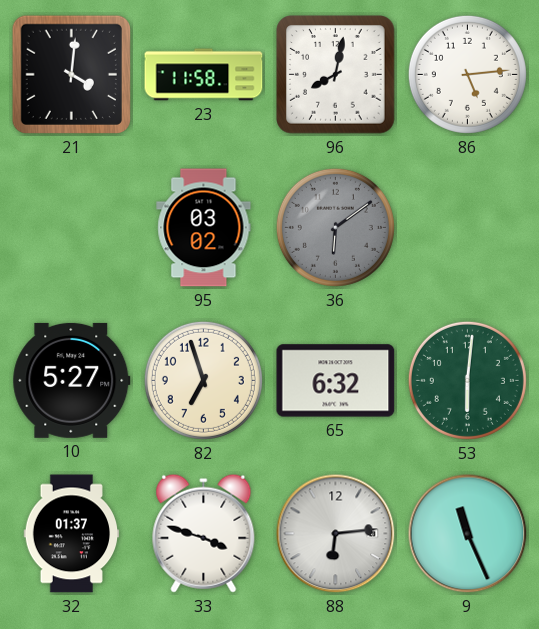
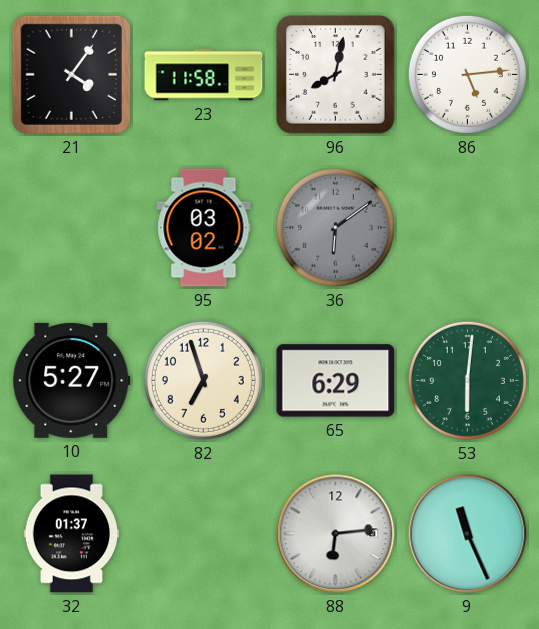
21: 4:01 -> 4:06
65: 6:32 -> 6:29
33: 3:48 -> none
